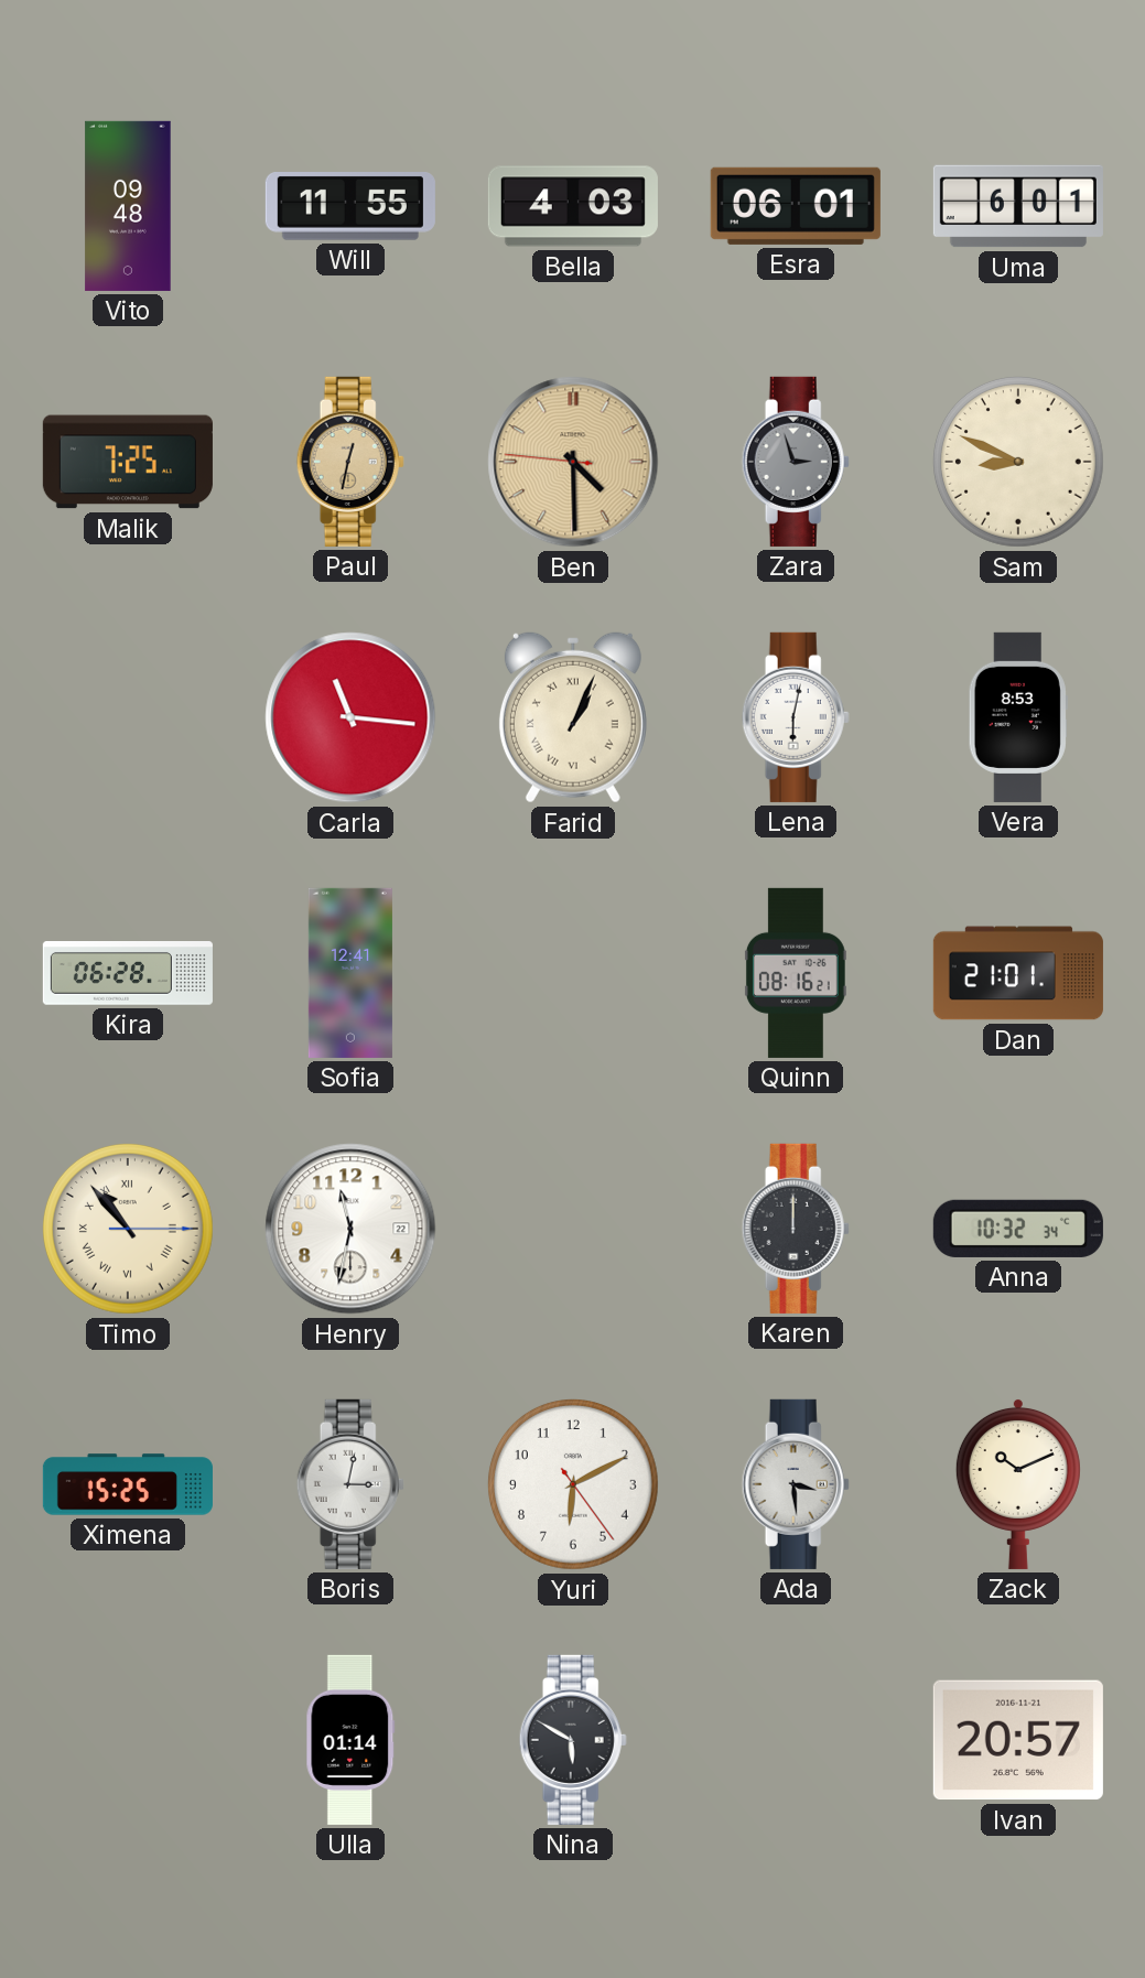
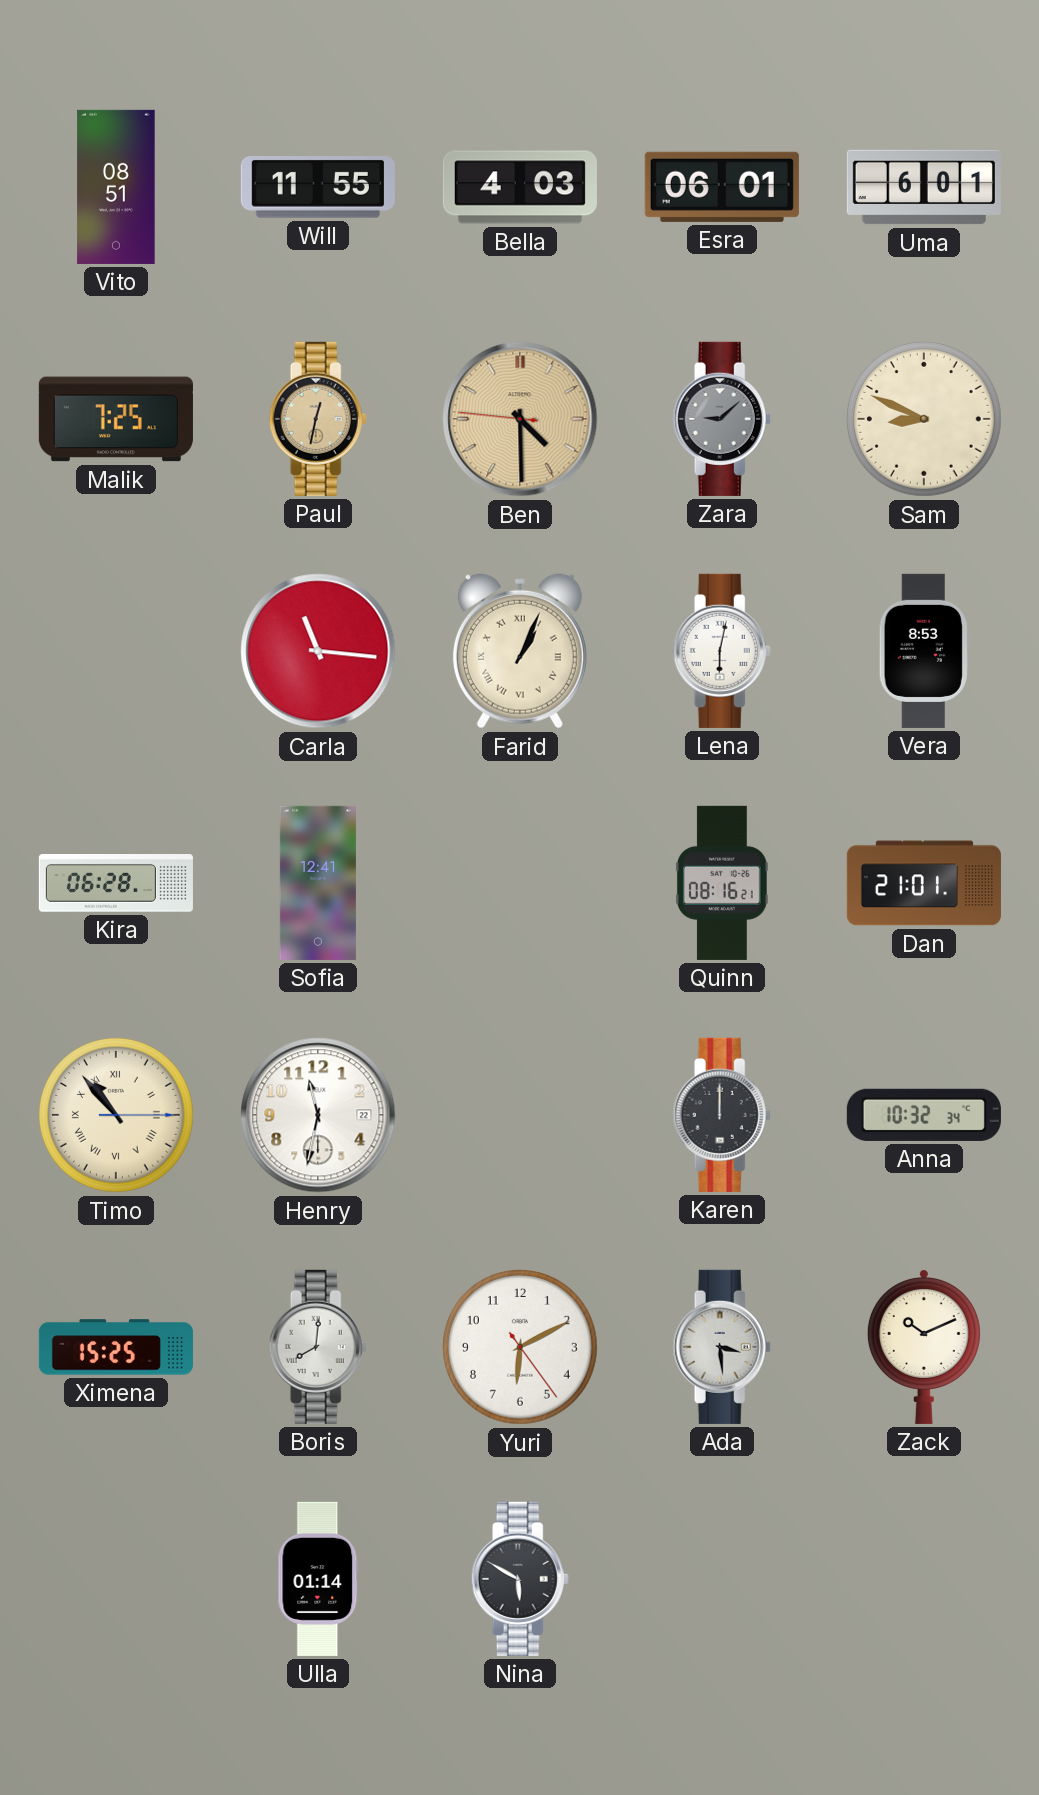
Vito: 09:48 -> 08:51
Zara: 2:57 -> 9:08
Boris: 3:02 -> 8:01
Ivan: 20:57 -> none
